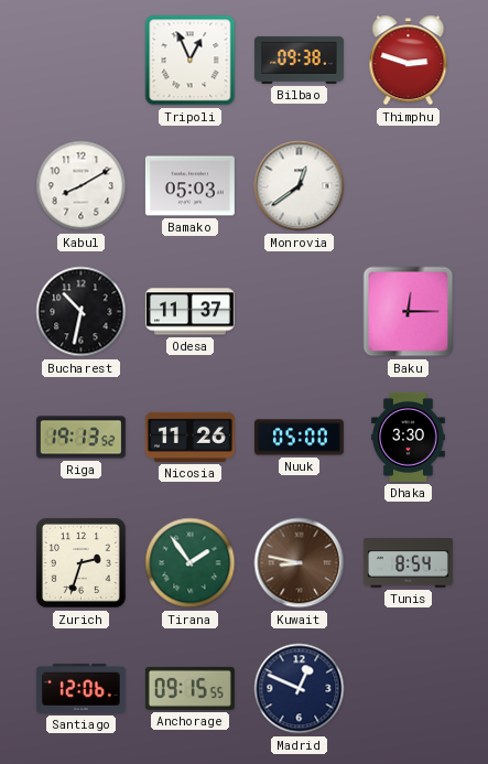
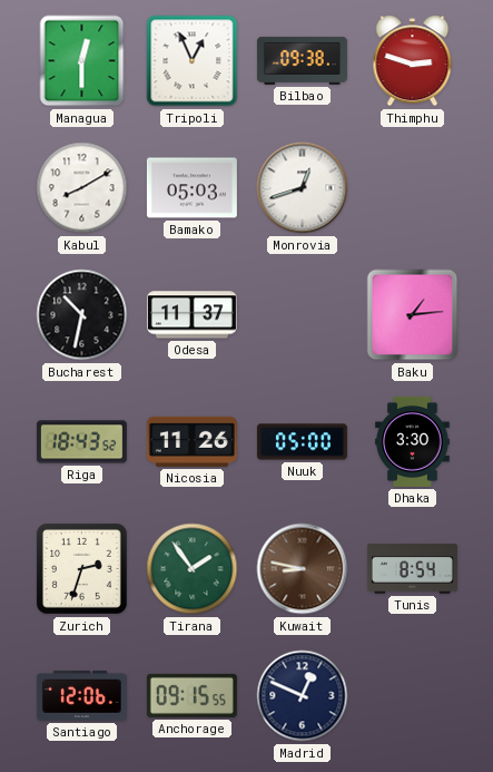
Managua: none -> 12:30
Monrovia: 12:39 -> 12:42
Baku: 12:15 -> 1:14
Riga: 19:13 -> 18:43
